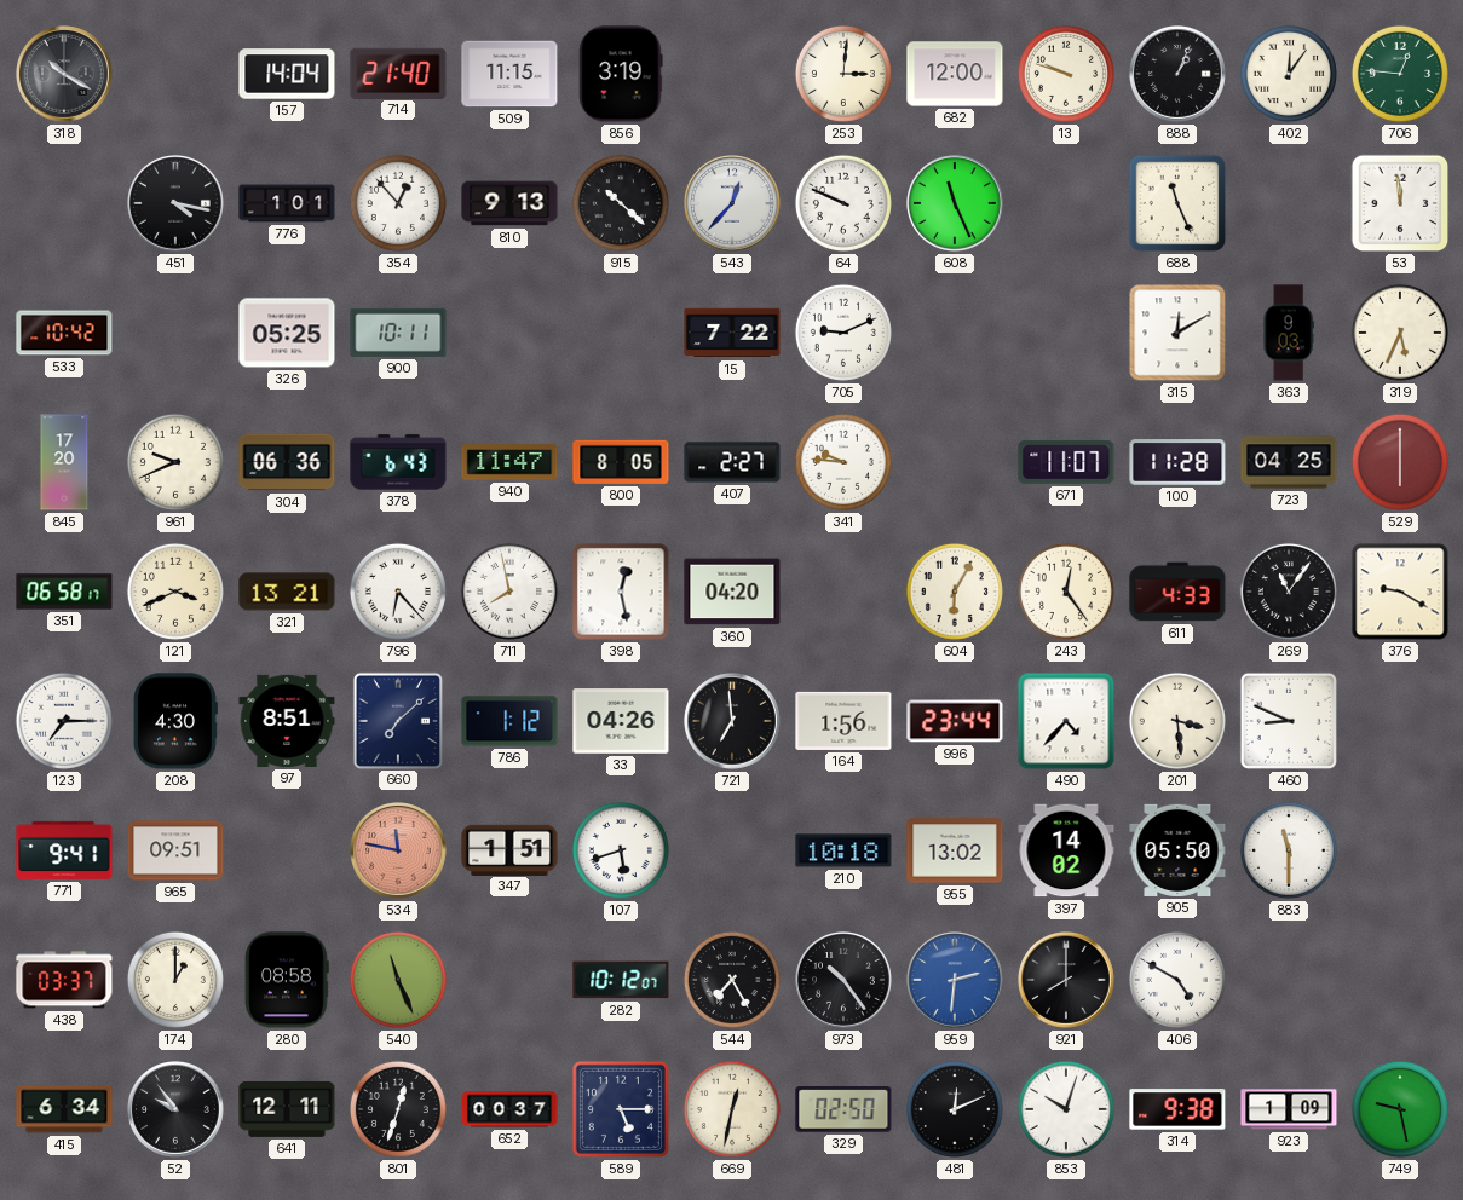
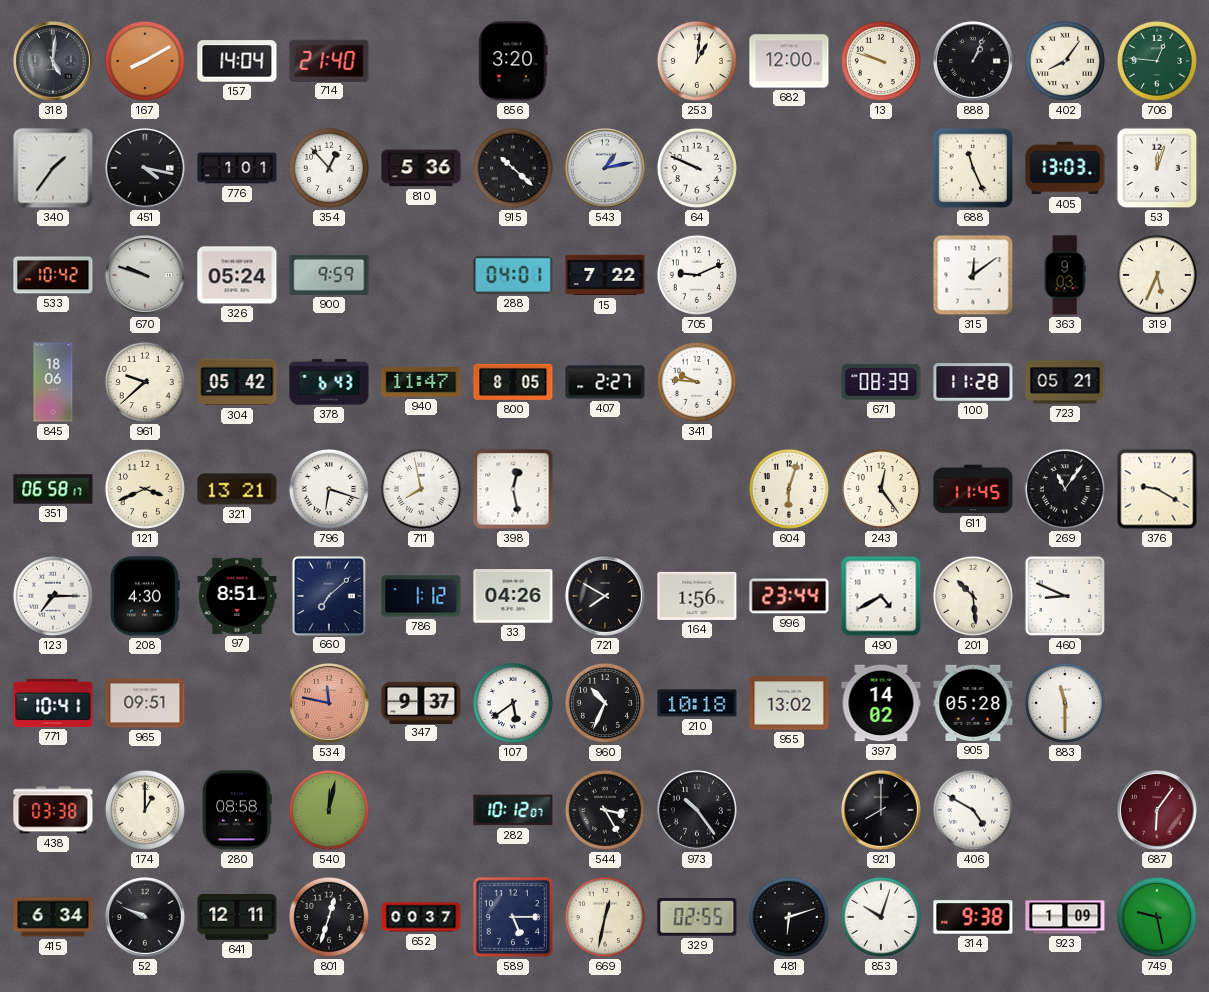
318: 10:20 -> 5:01
167: none -> 8:10
509: 11:15 -> none
856: 3:19 -> 3:20
253: 3:01 -> 1:01
402: 12:06 -> 8:06
340: none -> 1:36
810: 9:13 -> 5:36
543: 12:37 -> 1:13
608: 11:26 -> none
405: none -> 13:03
53: 11:59 -> 12:03
670: none -> 9:48
326: 05:25 -> 05:24
900: 10:11 -> 9:59
288: none -> 04:01
315: 12:10 -> 12:09
845: 17:20 -> 18:06
961: 9:41 -> 9:38
304: 06:36 -> 05:42
671: 11:07 -> 08:39
723: 04:25 -> 05:21
529: 6:00 -> none
796: 6:23 -> 6:18
360: 04:20 -> none
604: 6:05 -> 6:03
611: 4:33 -> 11:45
721: 6:59 -> 7:50
490: 4:37 -> 4:40
201: 3:29 -> 10:29
771: 9:41 -> 10:41
347: 1:51 -> 9:37
107: 5:42 -> 5:39
960: none -> 10:34
905: 05:50 -> 05:28
438: 03:37 -> 03:38
540: 11:26 -> 12:02
544: 7:25 -> 3:25
959: 2:31 -> none
687: none -> 6:06
52: 9:54 -> 9:49
329: 02:50 -> 02:55
481: 12:11 -> 6:12
